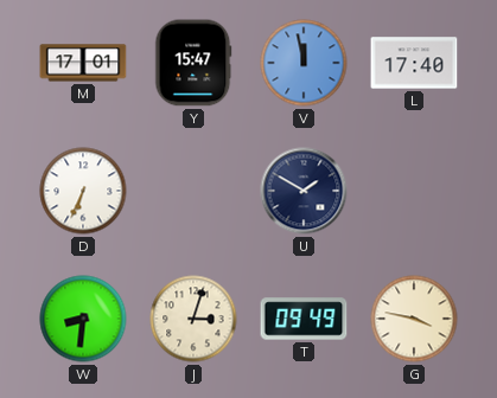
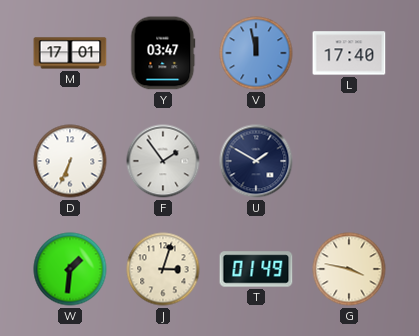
Y: 15:47 -> 03:47
F: none -> 1:54
W: 8:31 -> 1:31
T: 09:49 -> 01:49
